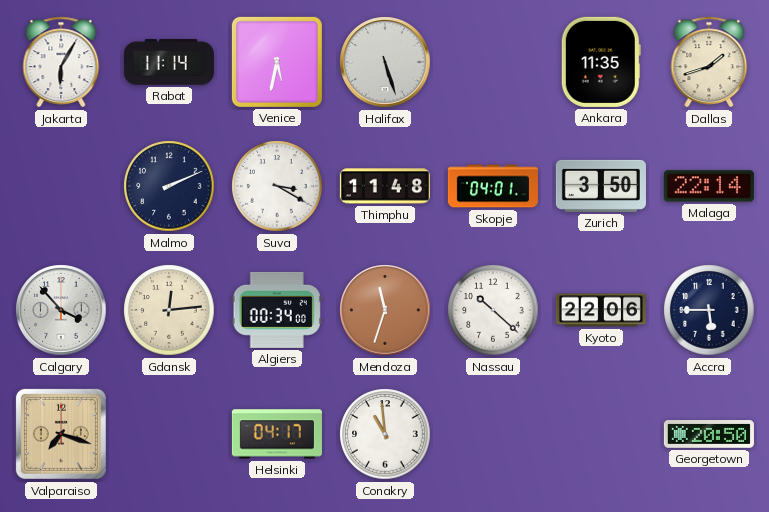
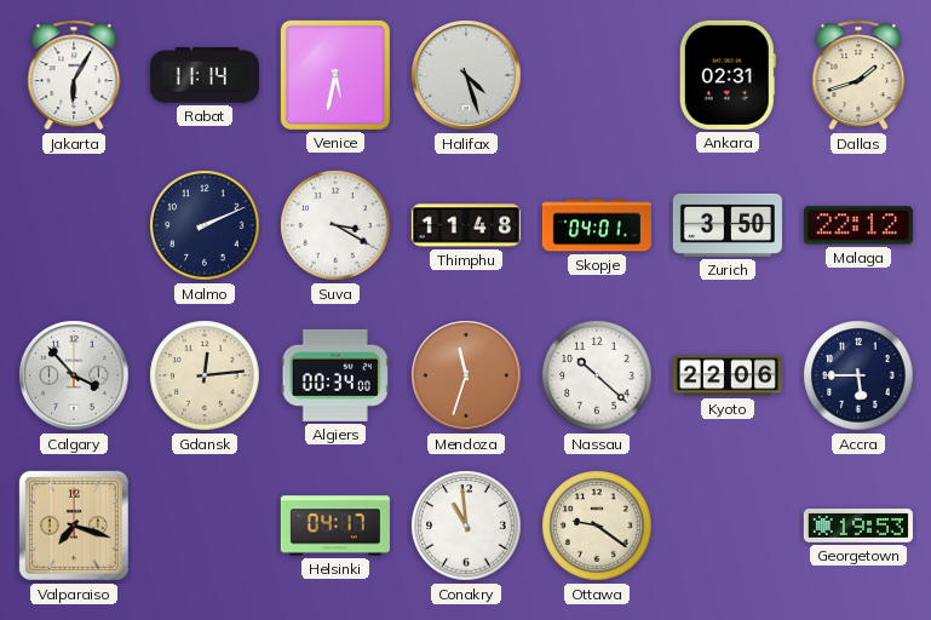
Halifax: 5:27 -> 4:27
Ankara: 11:35 -> 02:31
Malaga: 22:14 -> 22:12
Ottawa: none -> 9:21
Georgetown: 20:50 -> 19:53
